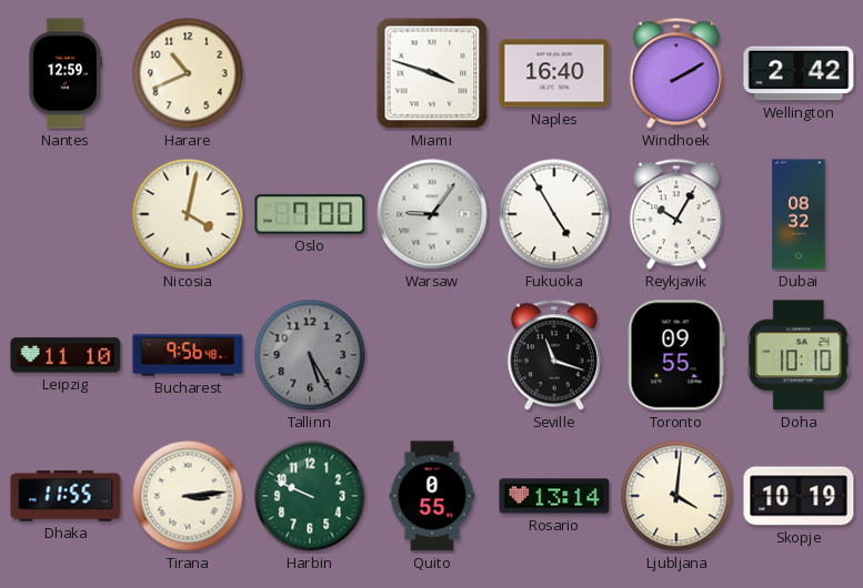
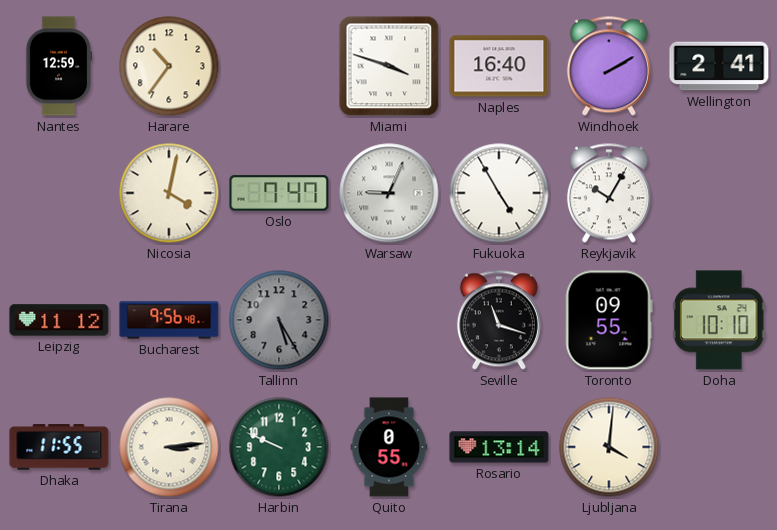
Harare: 10:41 -> 10:36
Wellington: 2:42 -> 2:41
Oslo: 7:00 -> 7:47
Warsaw: 9:06 -> 9:04
Dubai: 08:32 -> none
Leipzig: 11:10 -> 11:12
Skopje: 10:19 -> none
